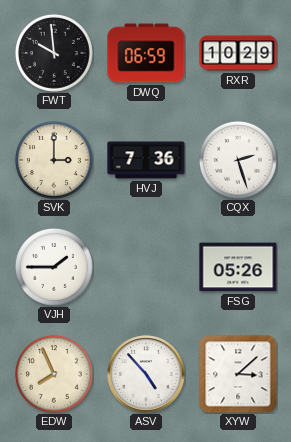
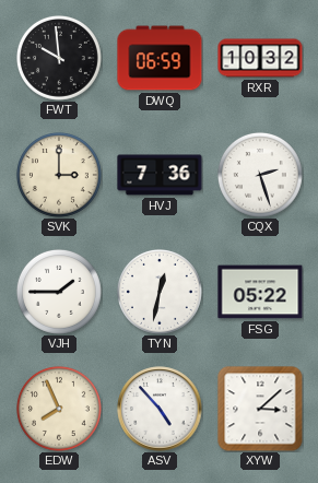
RXR: 10:29 -> 10:32
TYN: none -> 12:32
FSG: 05:26 -> 05:22
